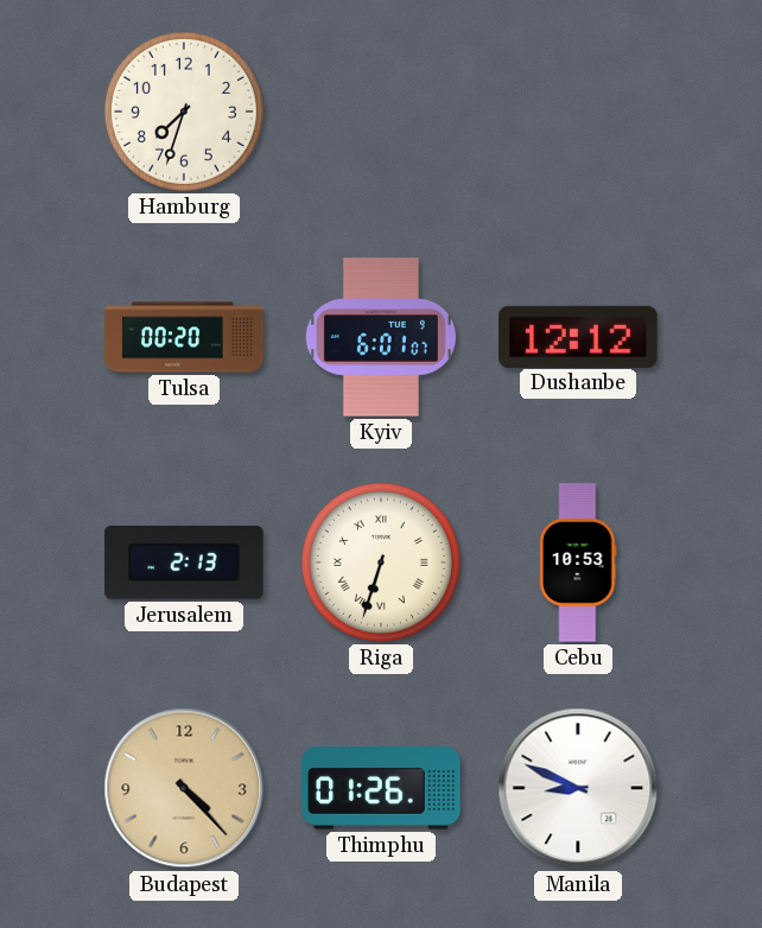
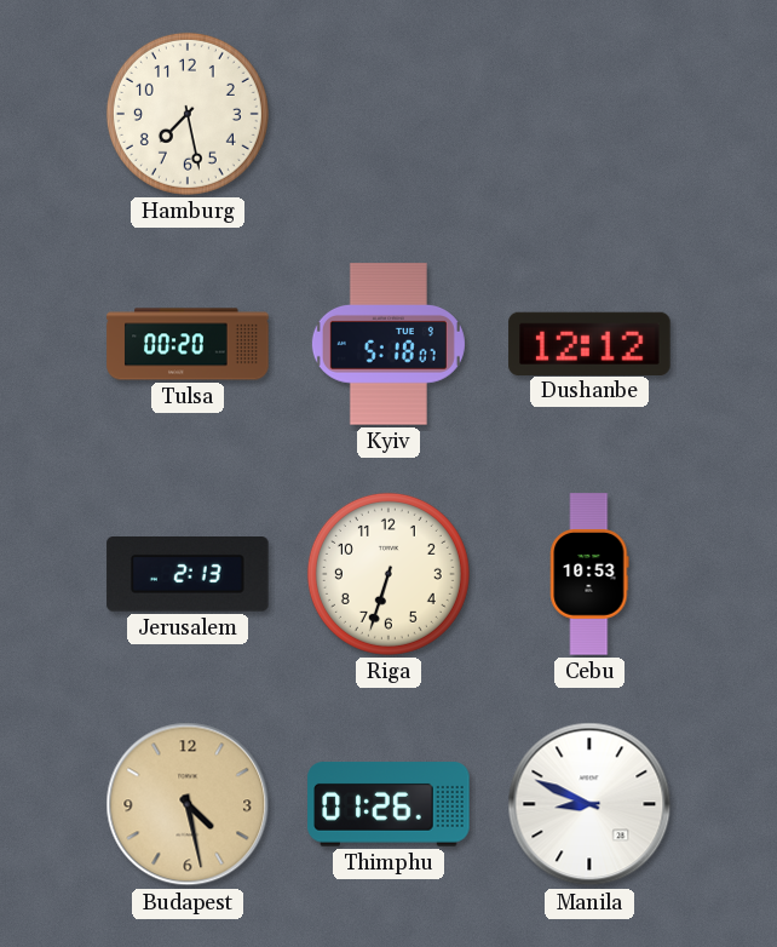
Hamburg: 7:33 -> 7:28
Kyiv: 6:01 -> 5:18
Riga numerals: Roman -> Arabic
Budapest: 4:23 -> 4:28
